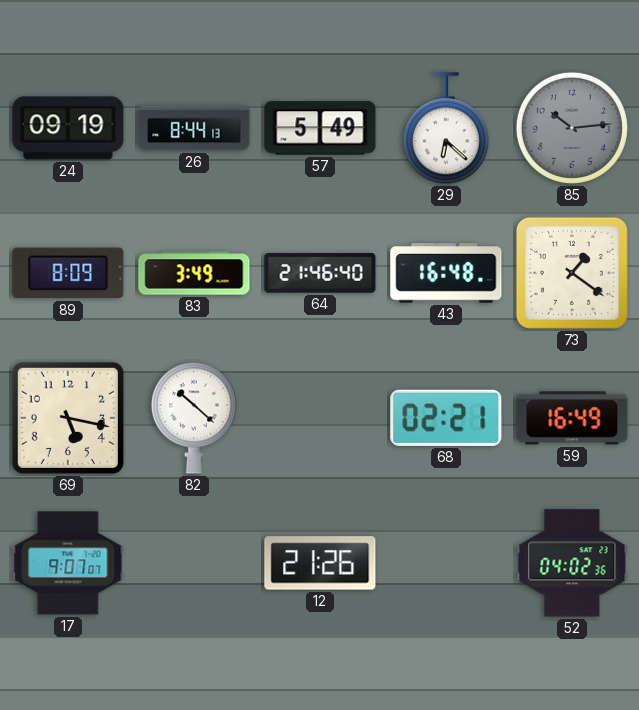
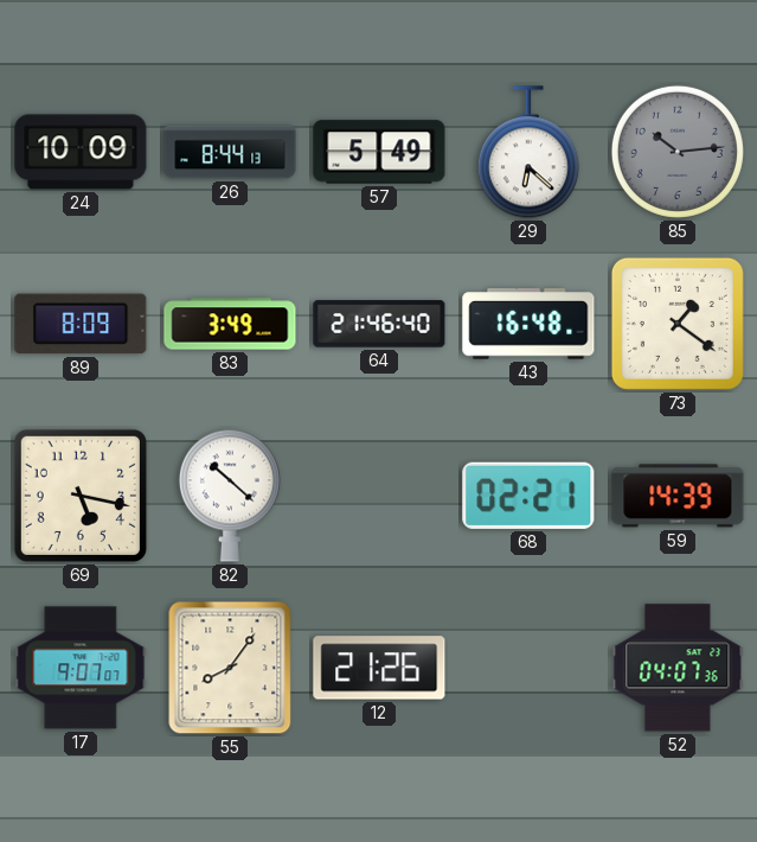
24: 09:19 -> 10:09
59: 16:49 -> 14:39
55: none -> 8:06
52: 04:02 -> 04:07
